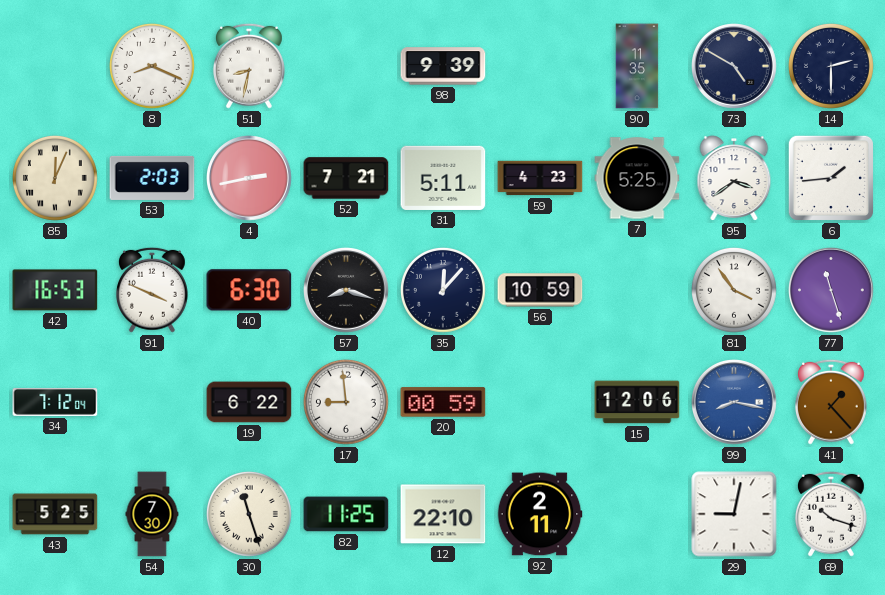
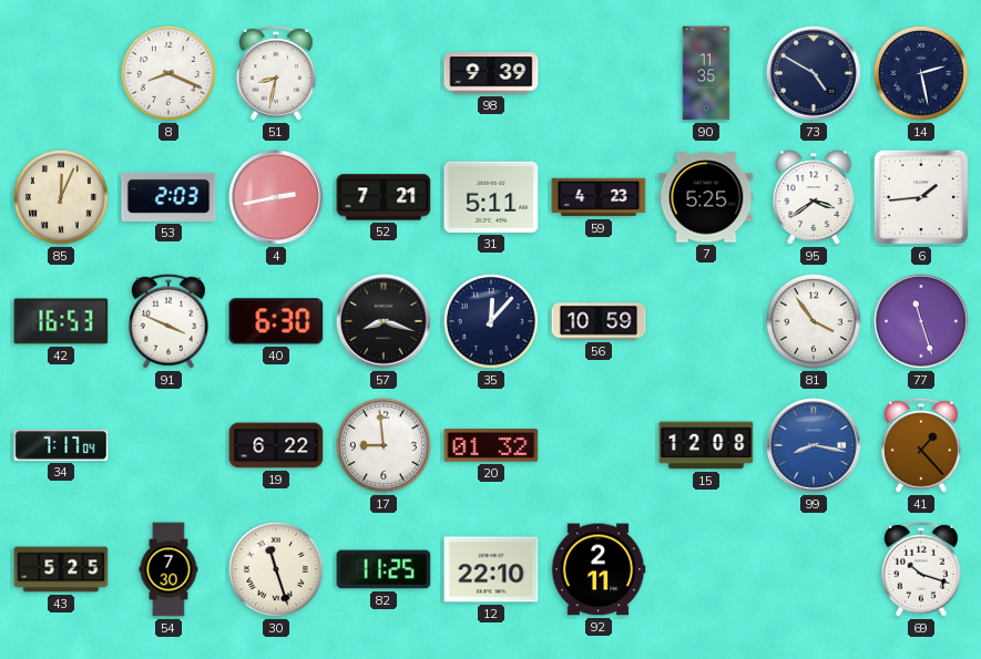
14: 2:30 -> 2:28
34: 7:12 -> 7:17
20: 00:59 -> 01:32
15: 12:06 -> 12:08
29: 9:02 -> none
